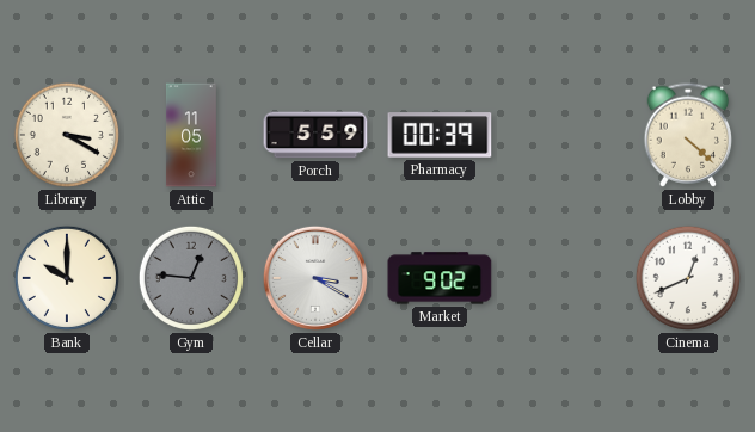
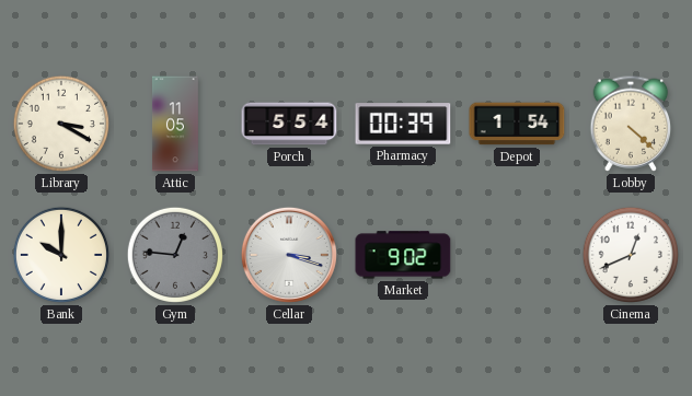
Porch: 5:59 -> 5:54
Depot: none -> 1:54
Cellar: 3:20 -> 3:18
